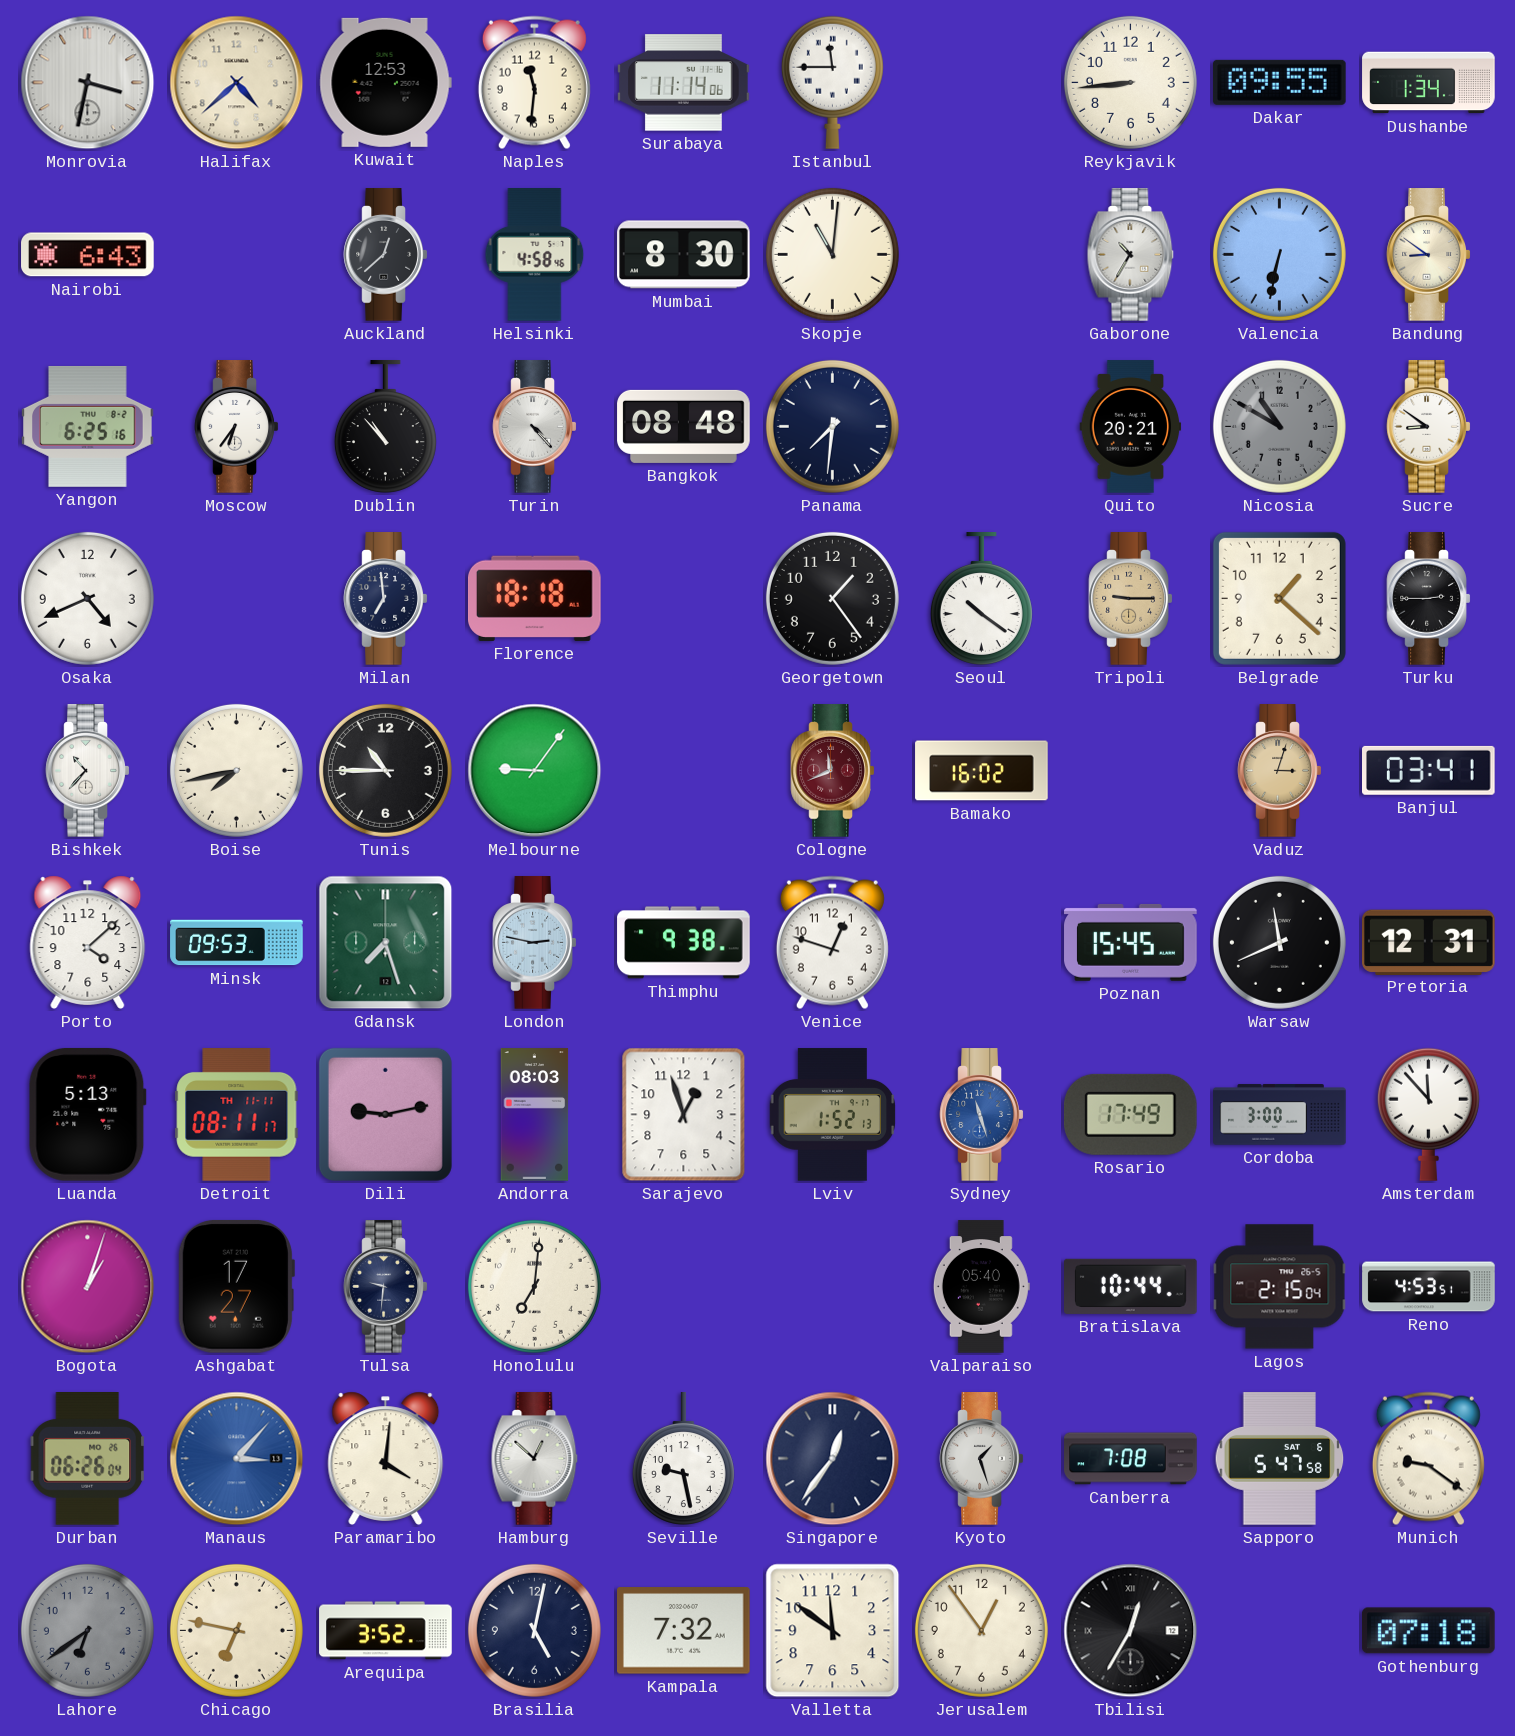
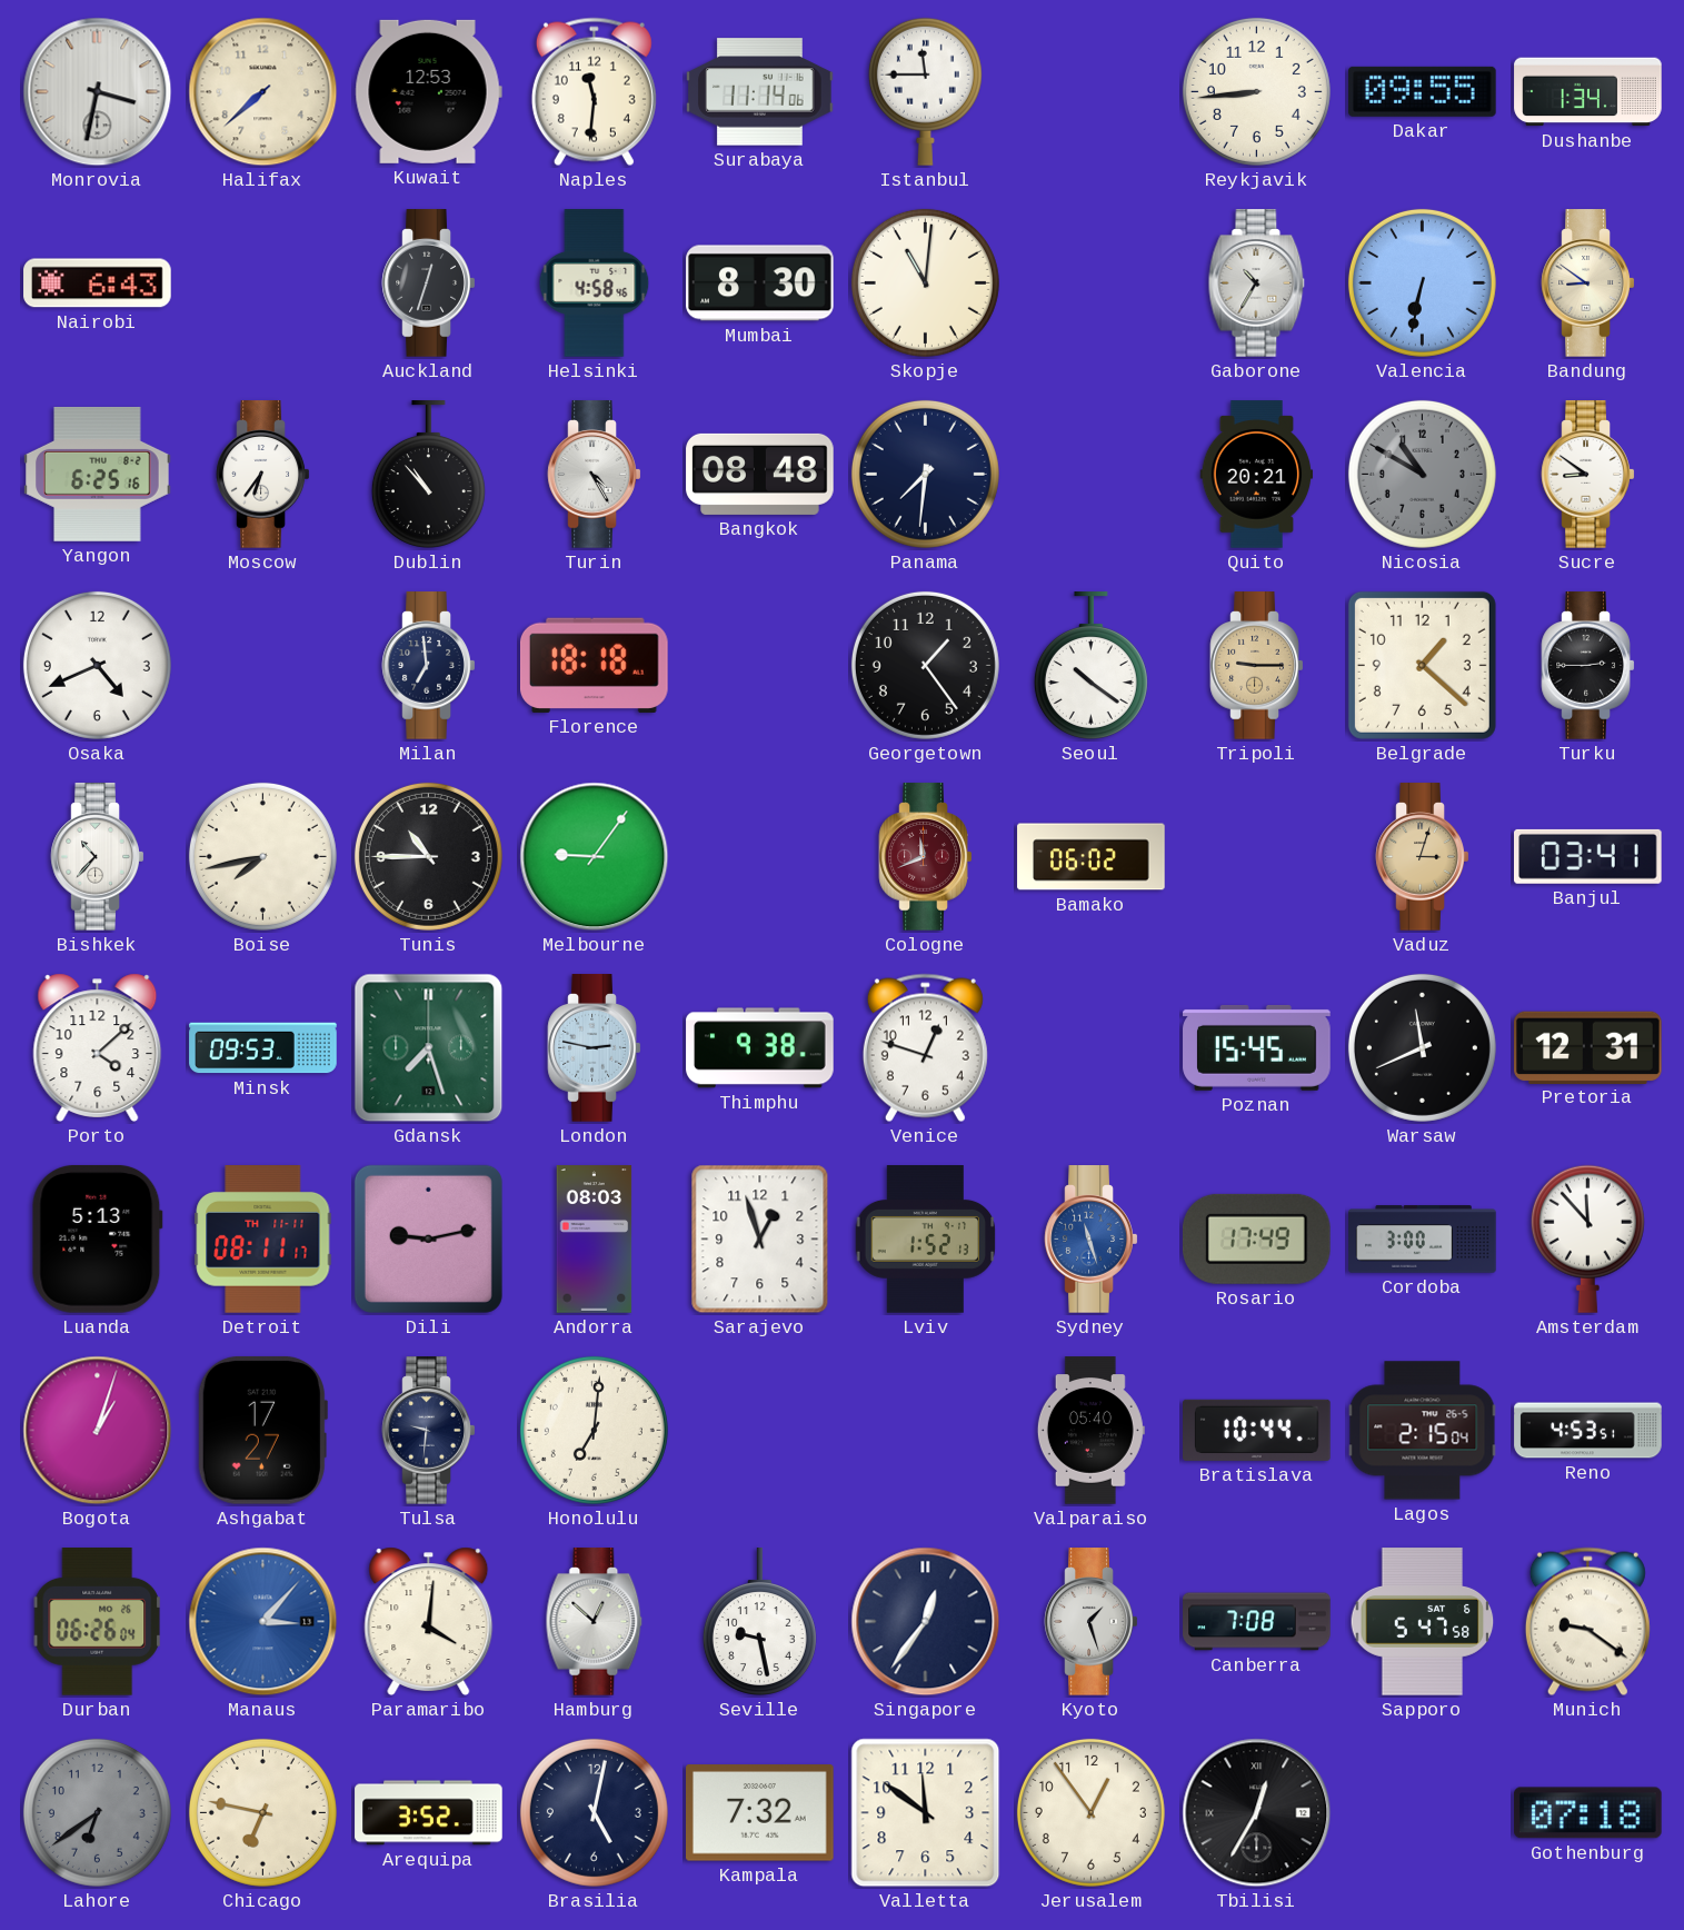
Halifax: 4:38 -> 7:38
Auckland: 12:38 -> 12:33
Turin: 4:23 -> 4:25
Bamako: 16:02 -> 06:02
